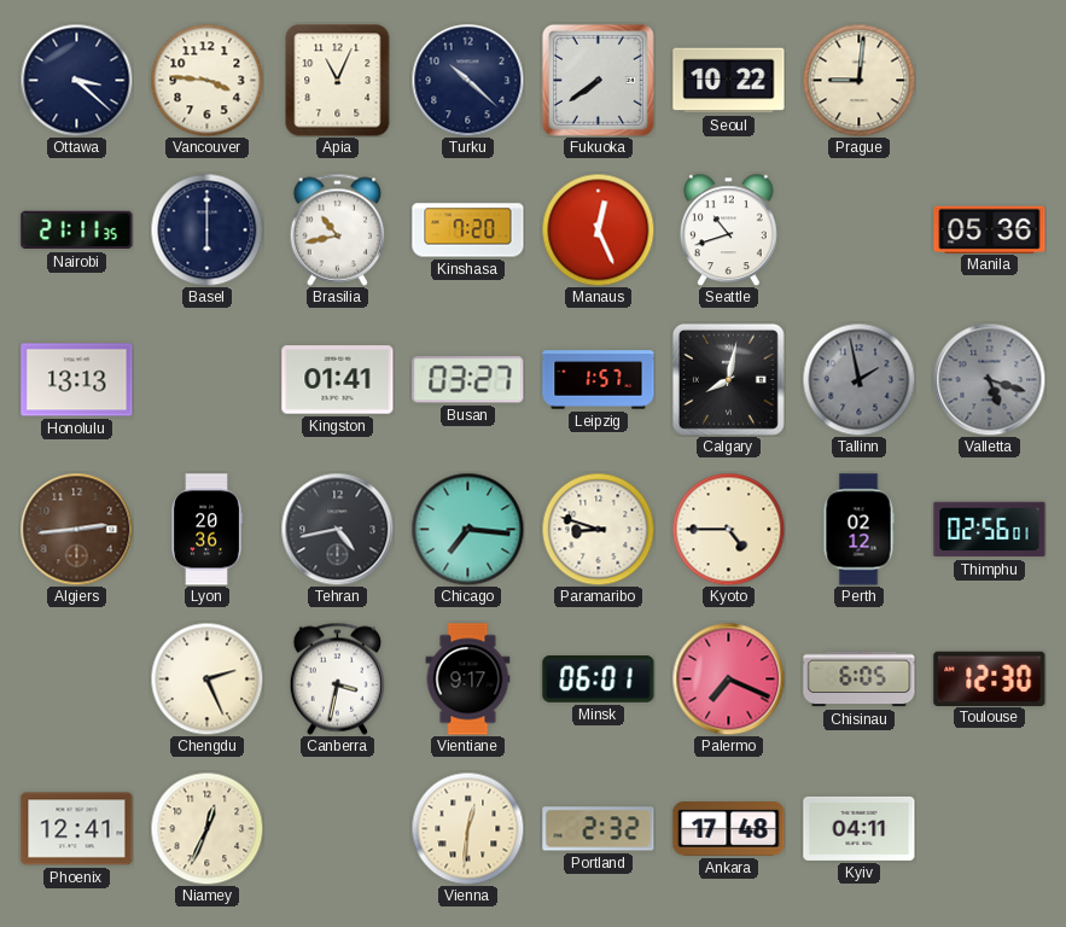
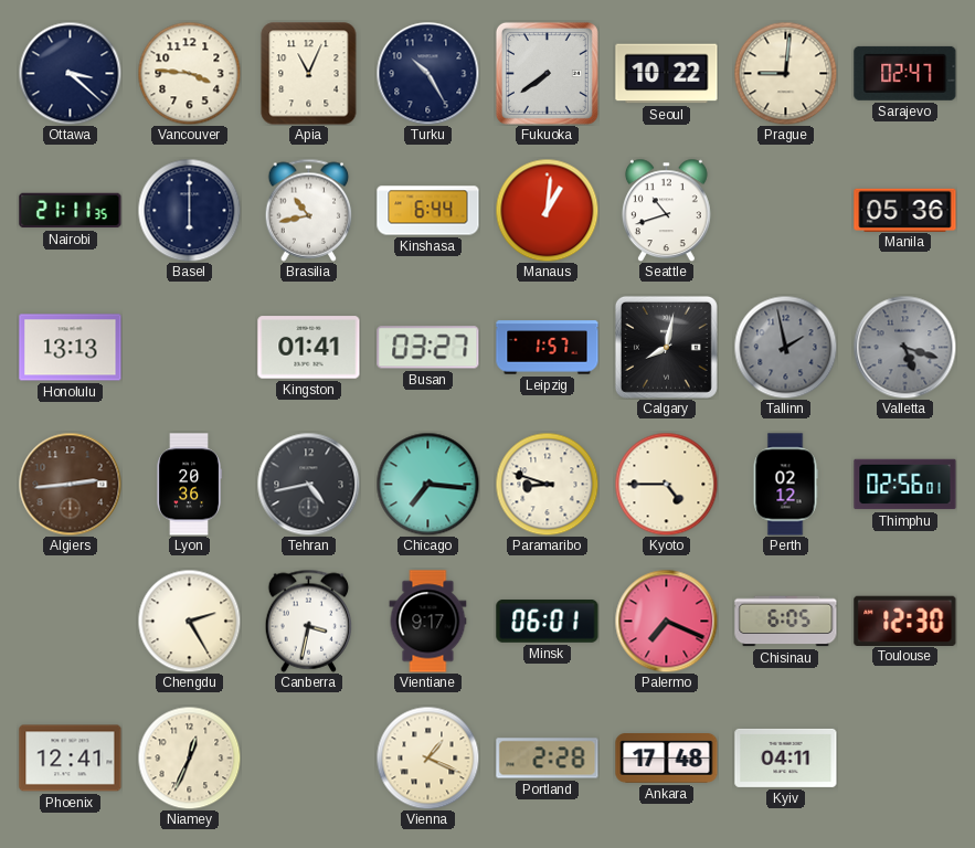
Turku: 10:22 -> 10:25
Sarajevo: none -> 02:47
Kinshasa: 7:20 -> 6:44
Manaus: 12:26 -> 1:01
Chengdu: 2:26 -> 2:25
Vienna: 12:31 -> 1:19
Portland: 2:32 -> 2:28
